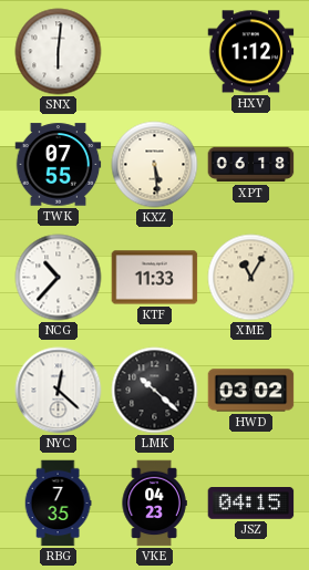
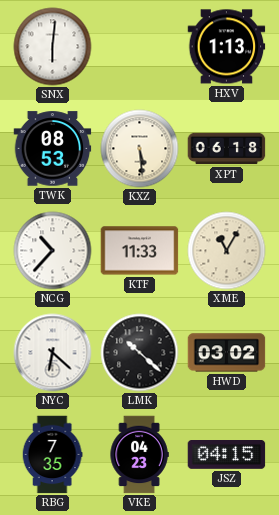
HXV: 1:12 -> 1:13
TWK: 07:55 -> 08:53
NYC: 12:22 -> 6:22
